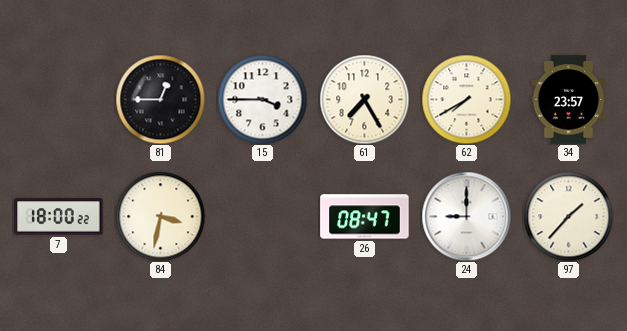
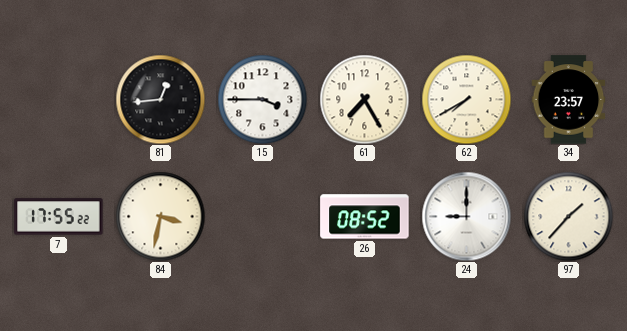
81: 12:45 -> 12:44
7: 18:00 -> 17:55
26: 08:47 -> 08:52
